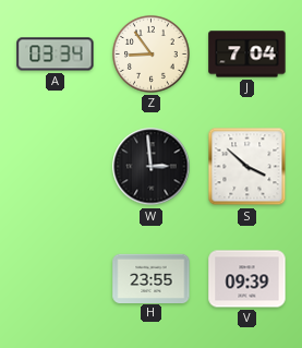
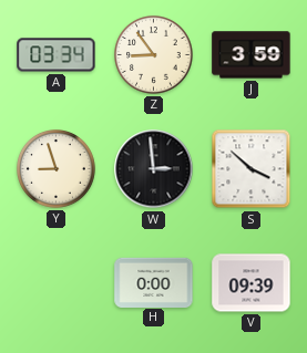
J: 7:04 -> 3:59
Y: none -> 8:57
H: 23:55 -> 0:00
